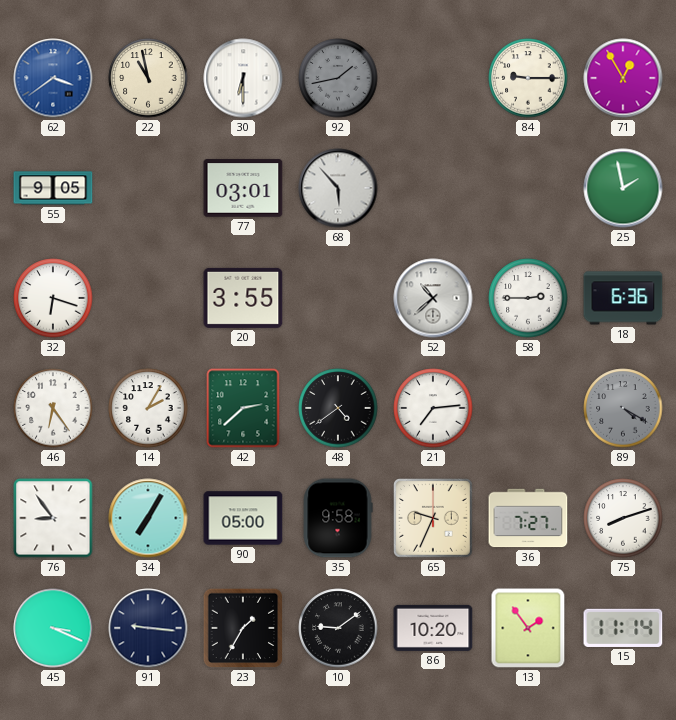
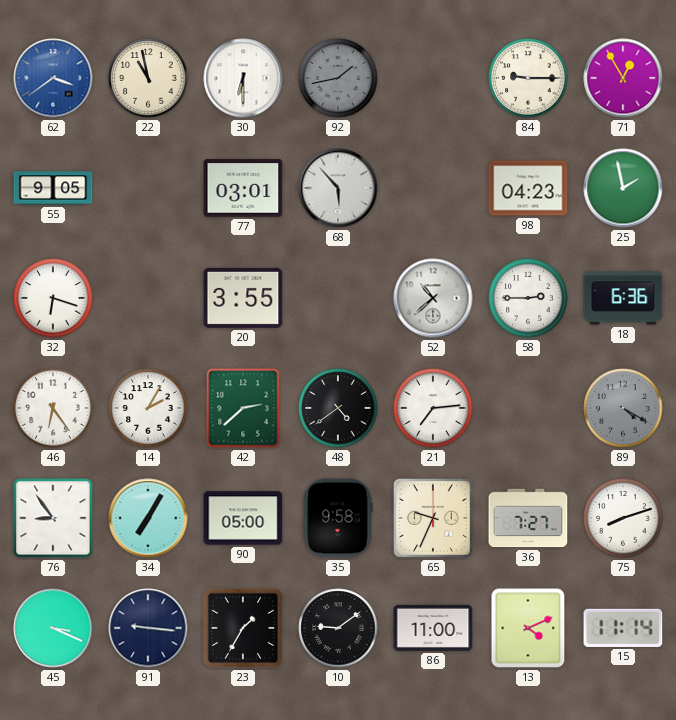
98: none -> 04:23
86: 10:20 -> 11:00
13: 1:54 -> 4:11
